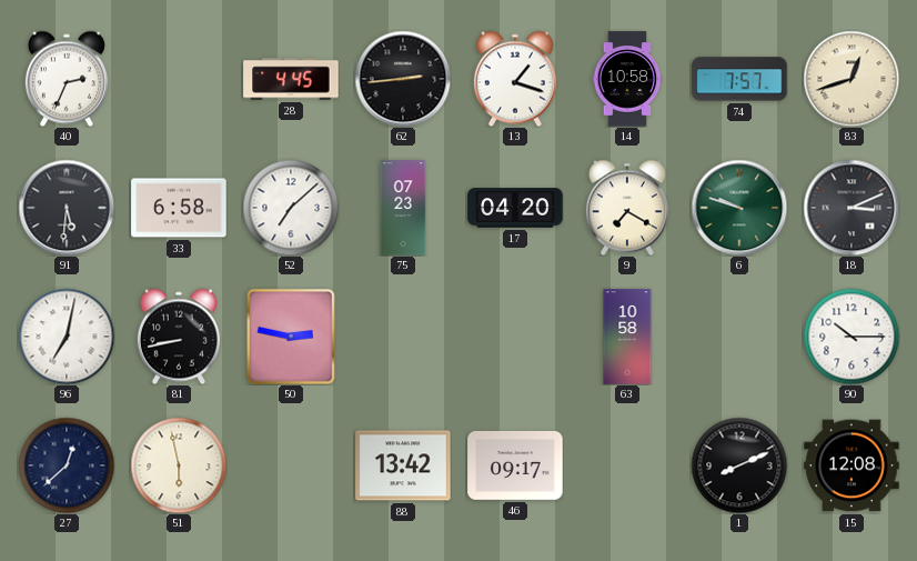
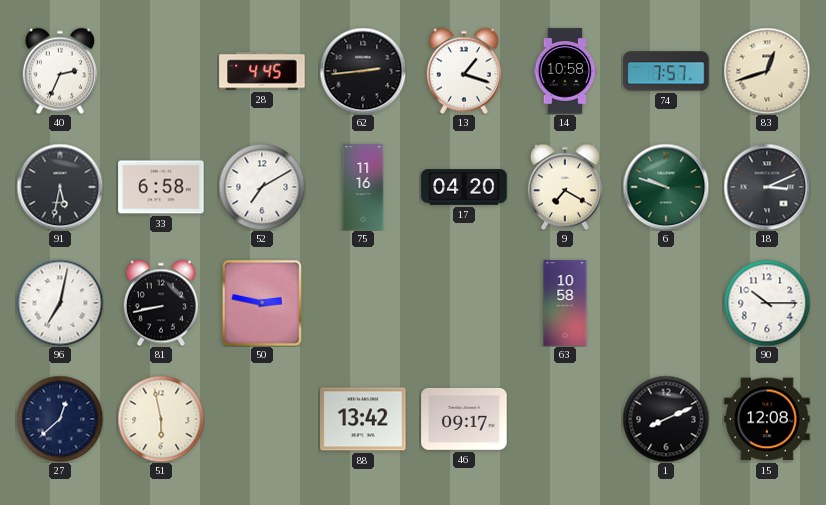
91: 5:31 -> 5:32
52: 7:08 -> 7:10
75: 07:23 -> 11:16
